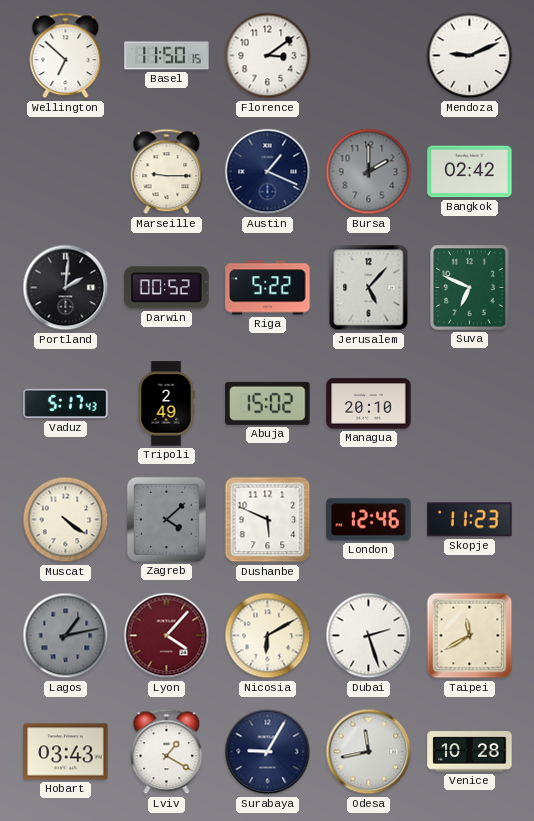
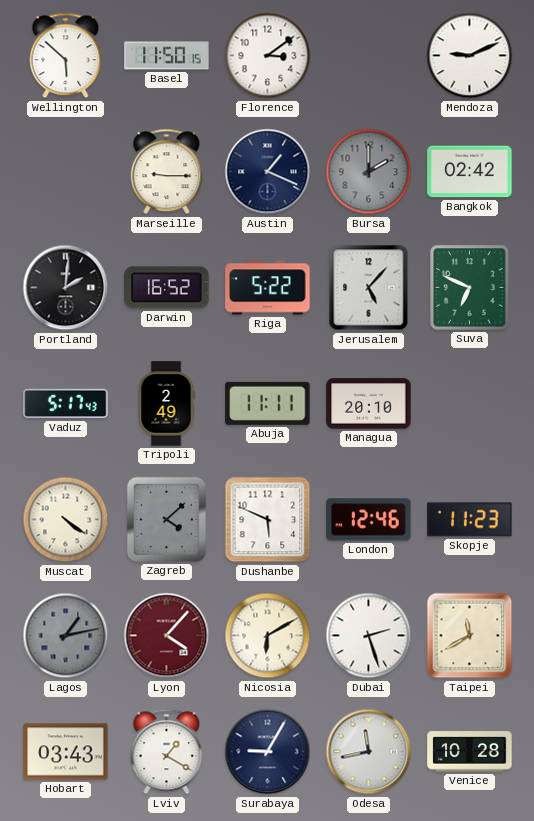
Wellington: 6:52 -> 5:52
Darwin: 00:52 -> 16:52
Abuja: 15:02 -> 11:11
